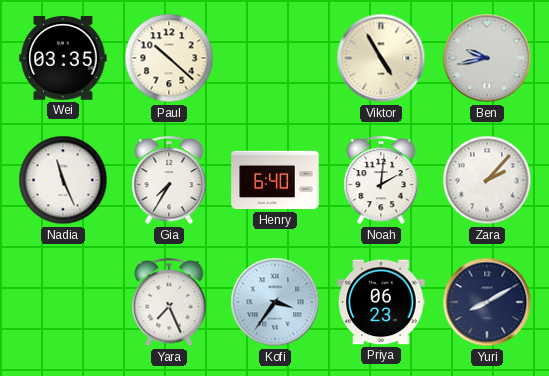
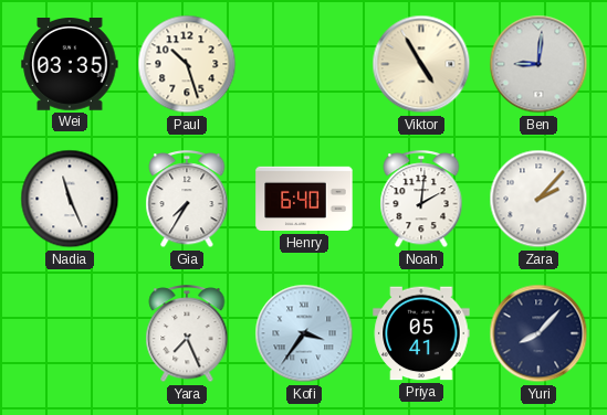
Paul: 10:22 -> 10:27
Ben: 9:43 -> 9:01
Priya: 06:23 -> 05:41
Yuri: 8:10 -> 8:07
